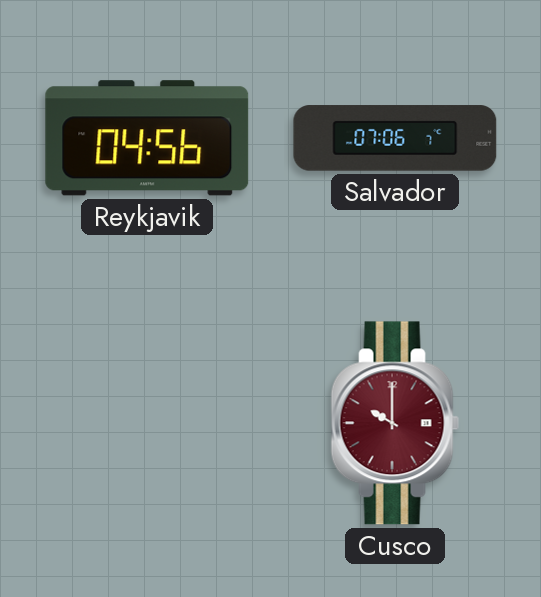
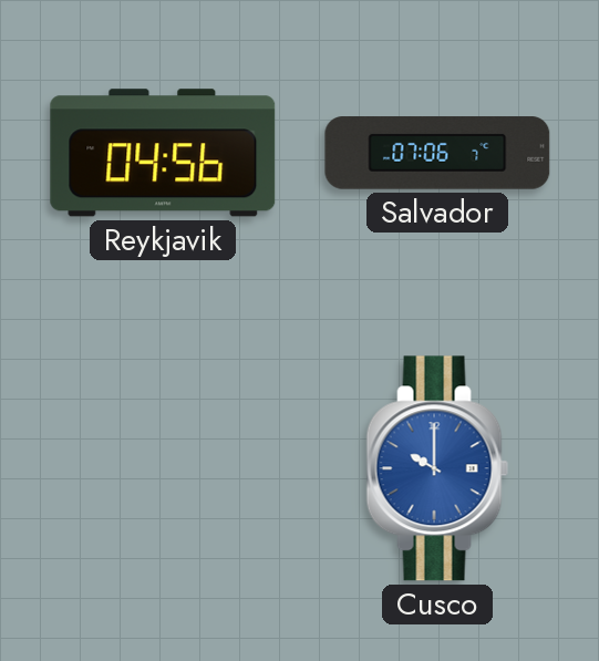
Cusco dial: burgundy -> blue
